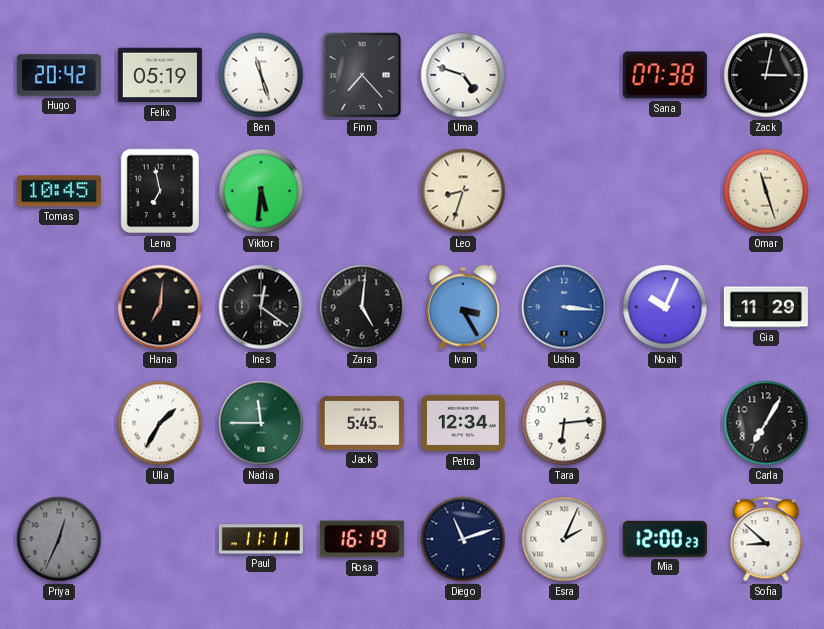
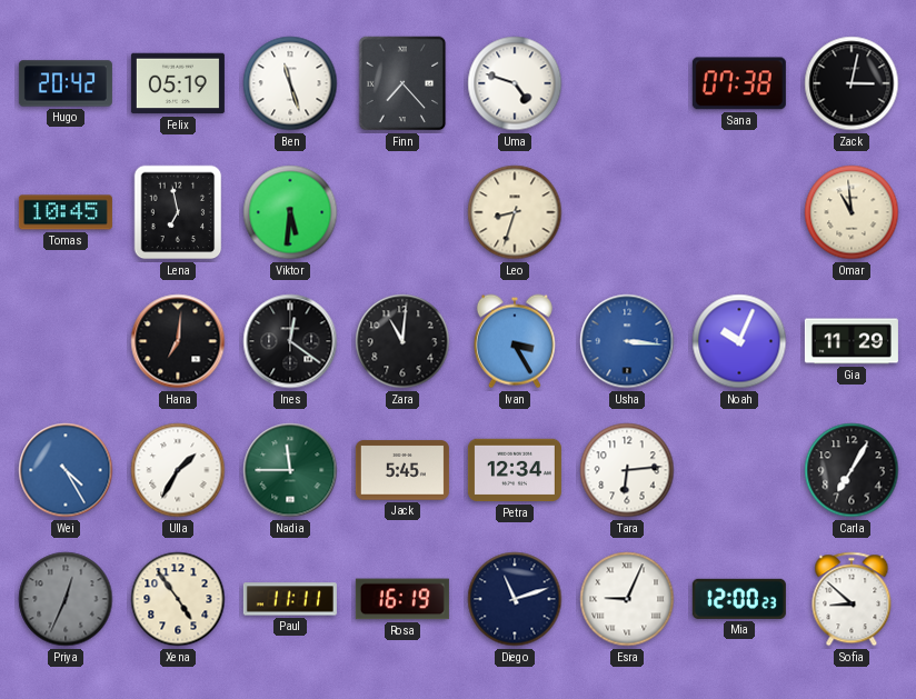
Omar: 11:27 -> 10:59
Zara: 5:01 -> 11:01
Wei: none -> 4:25
Xena: none -> 4:54
Esra: 2:04 -> 9:04
